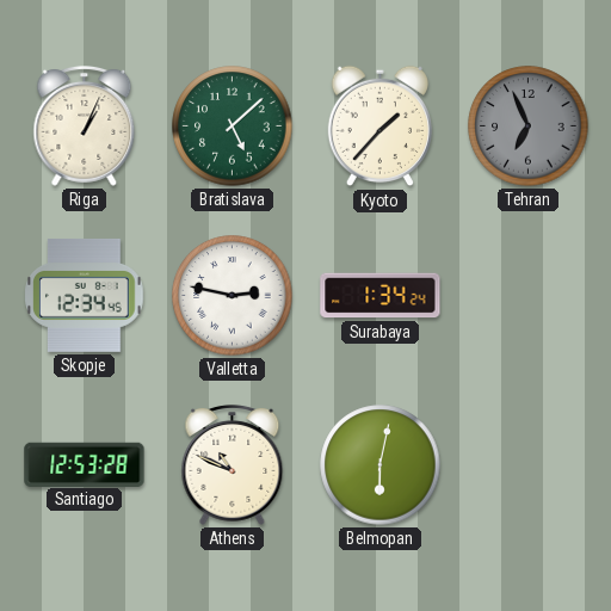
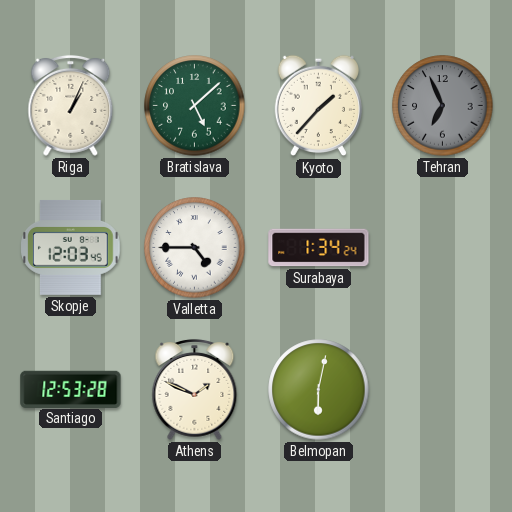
Skopje: 12:34 -> 12:03
Valletta: 2:47 -> 4:45
Athens: 10:49 -> 1:49
